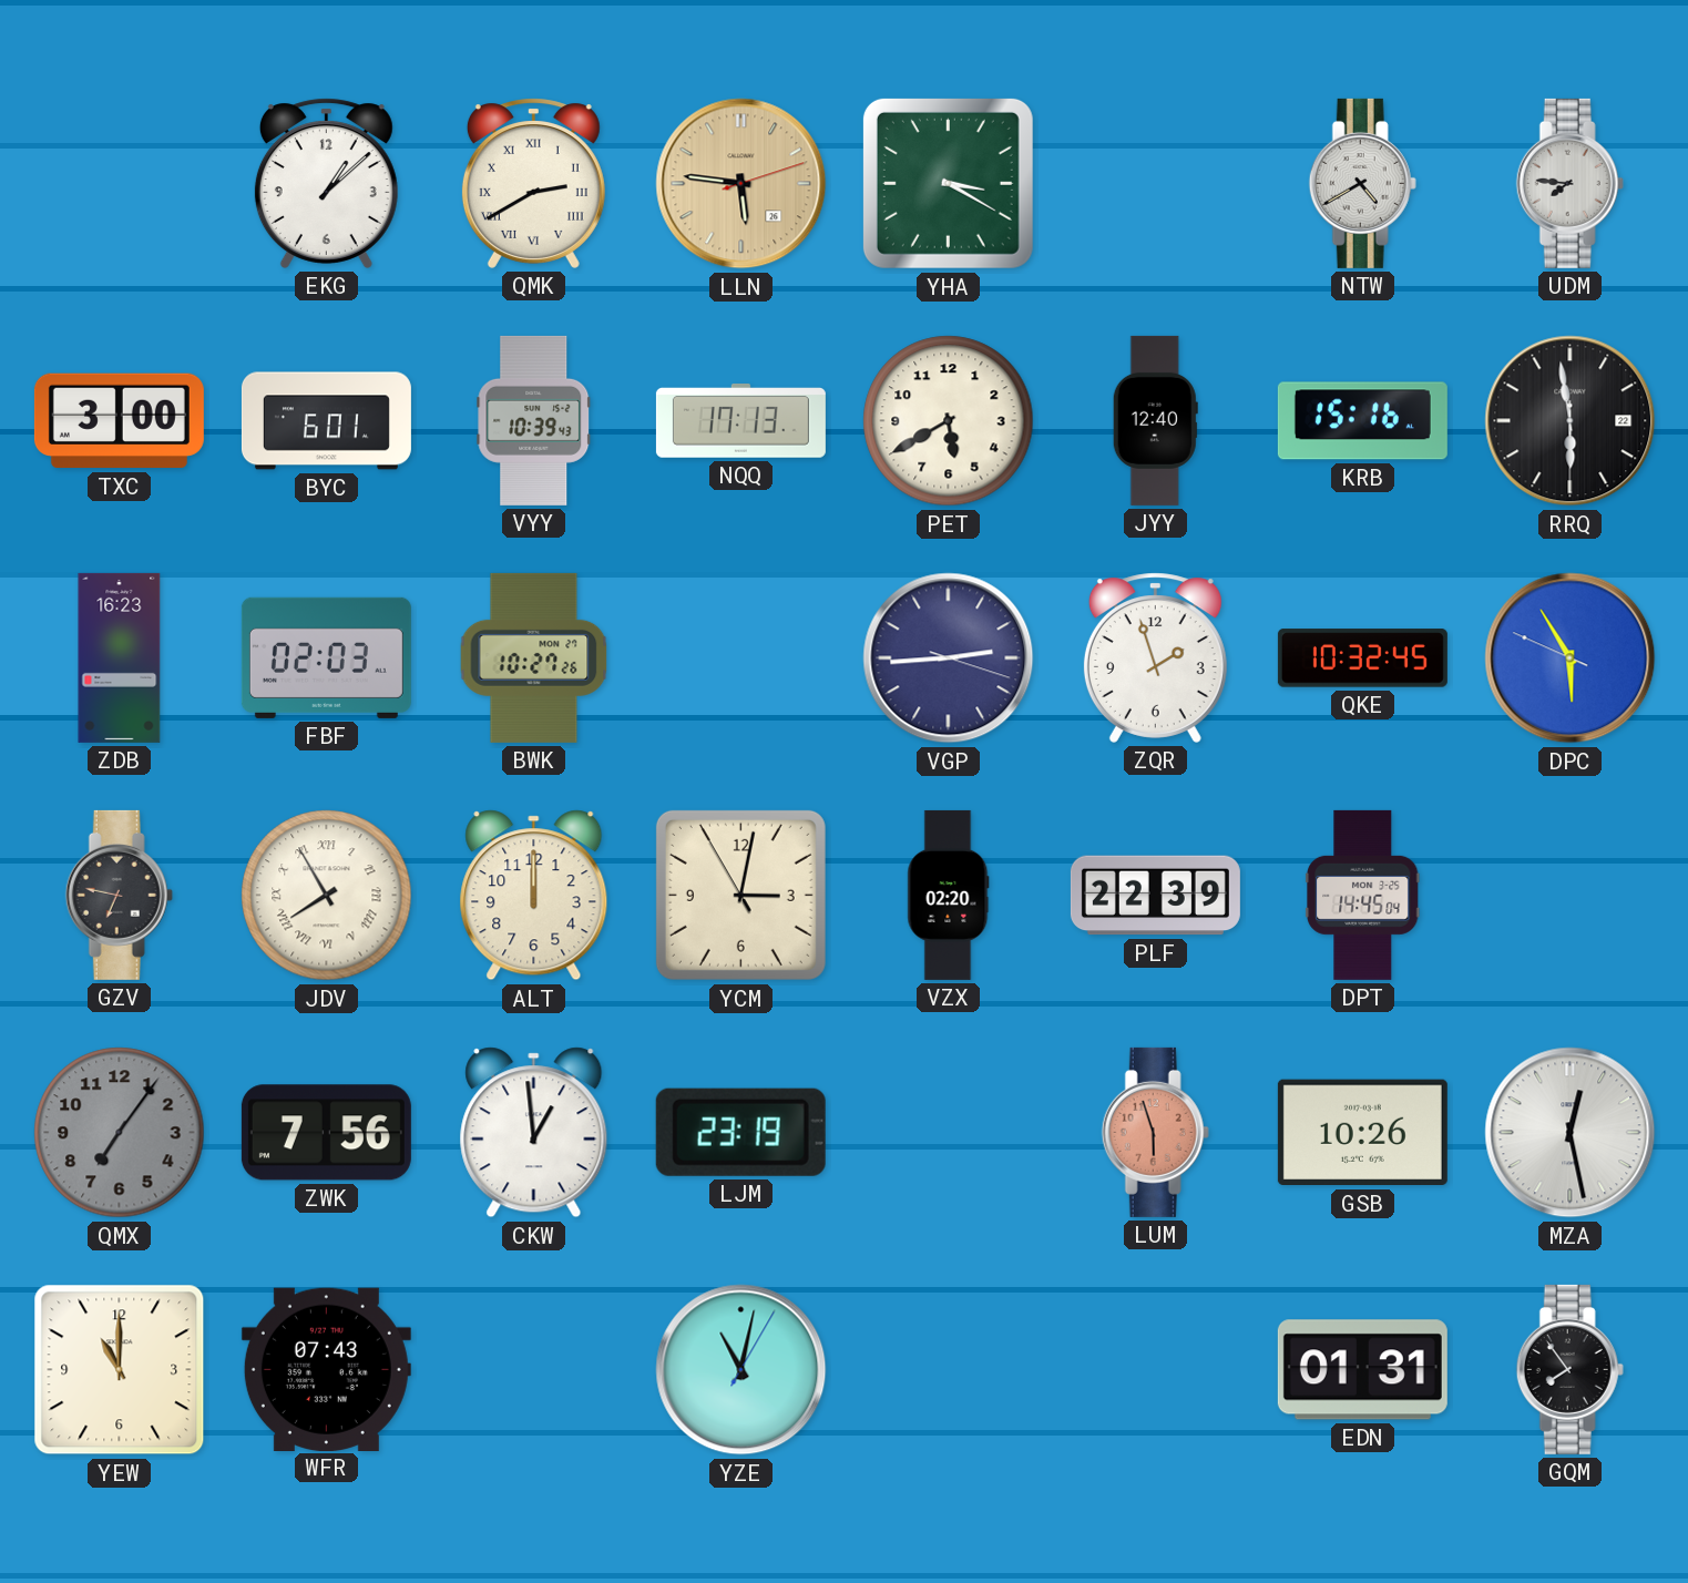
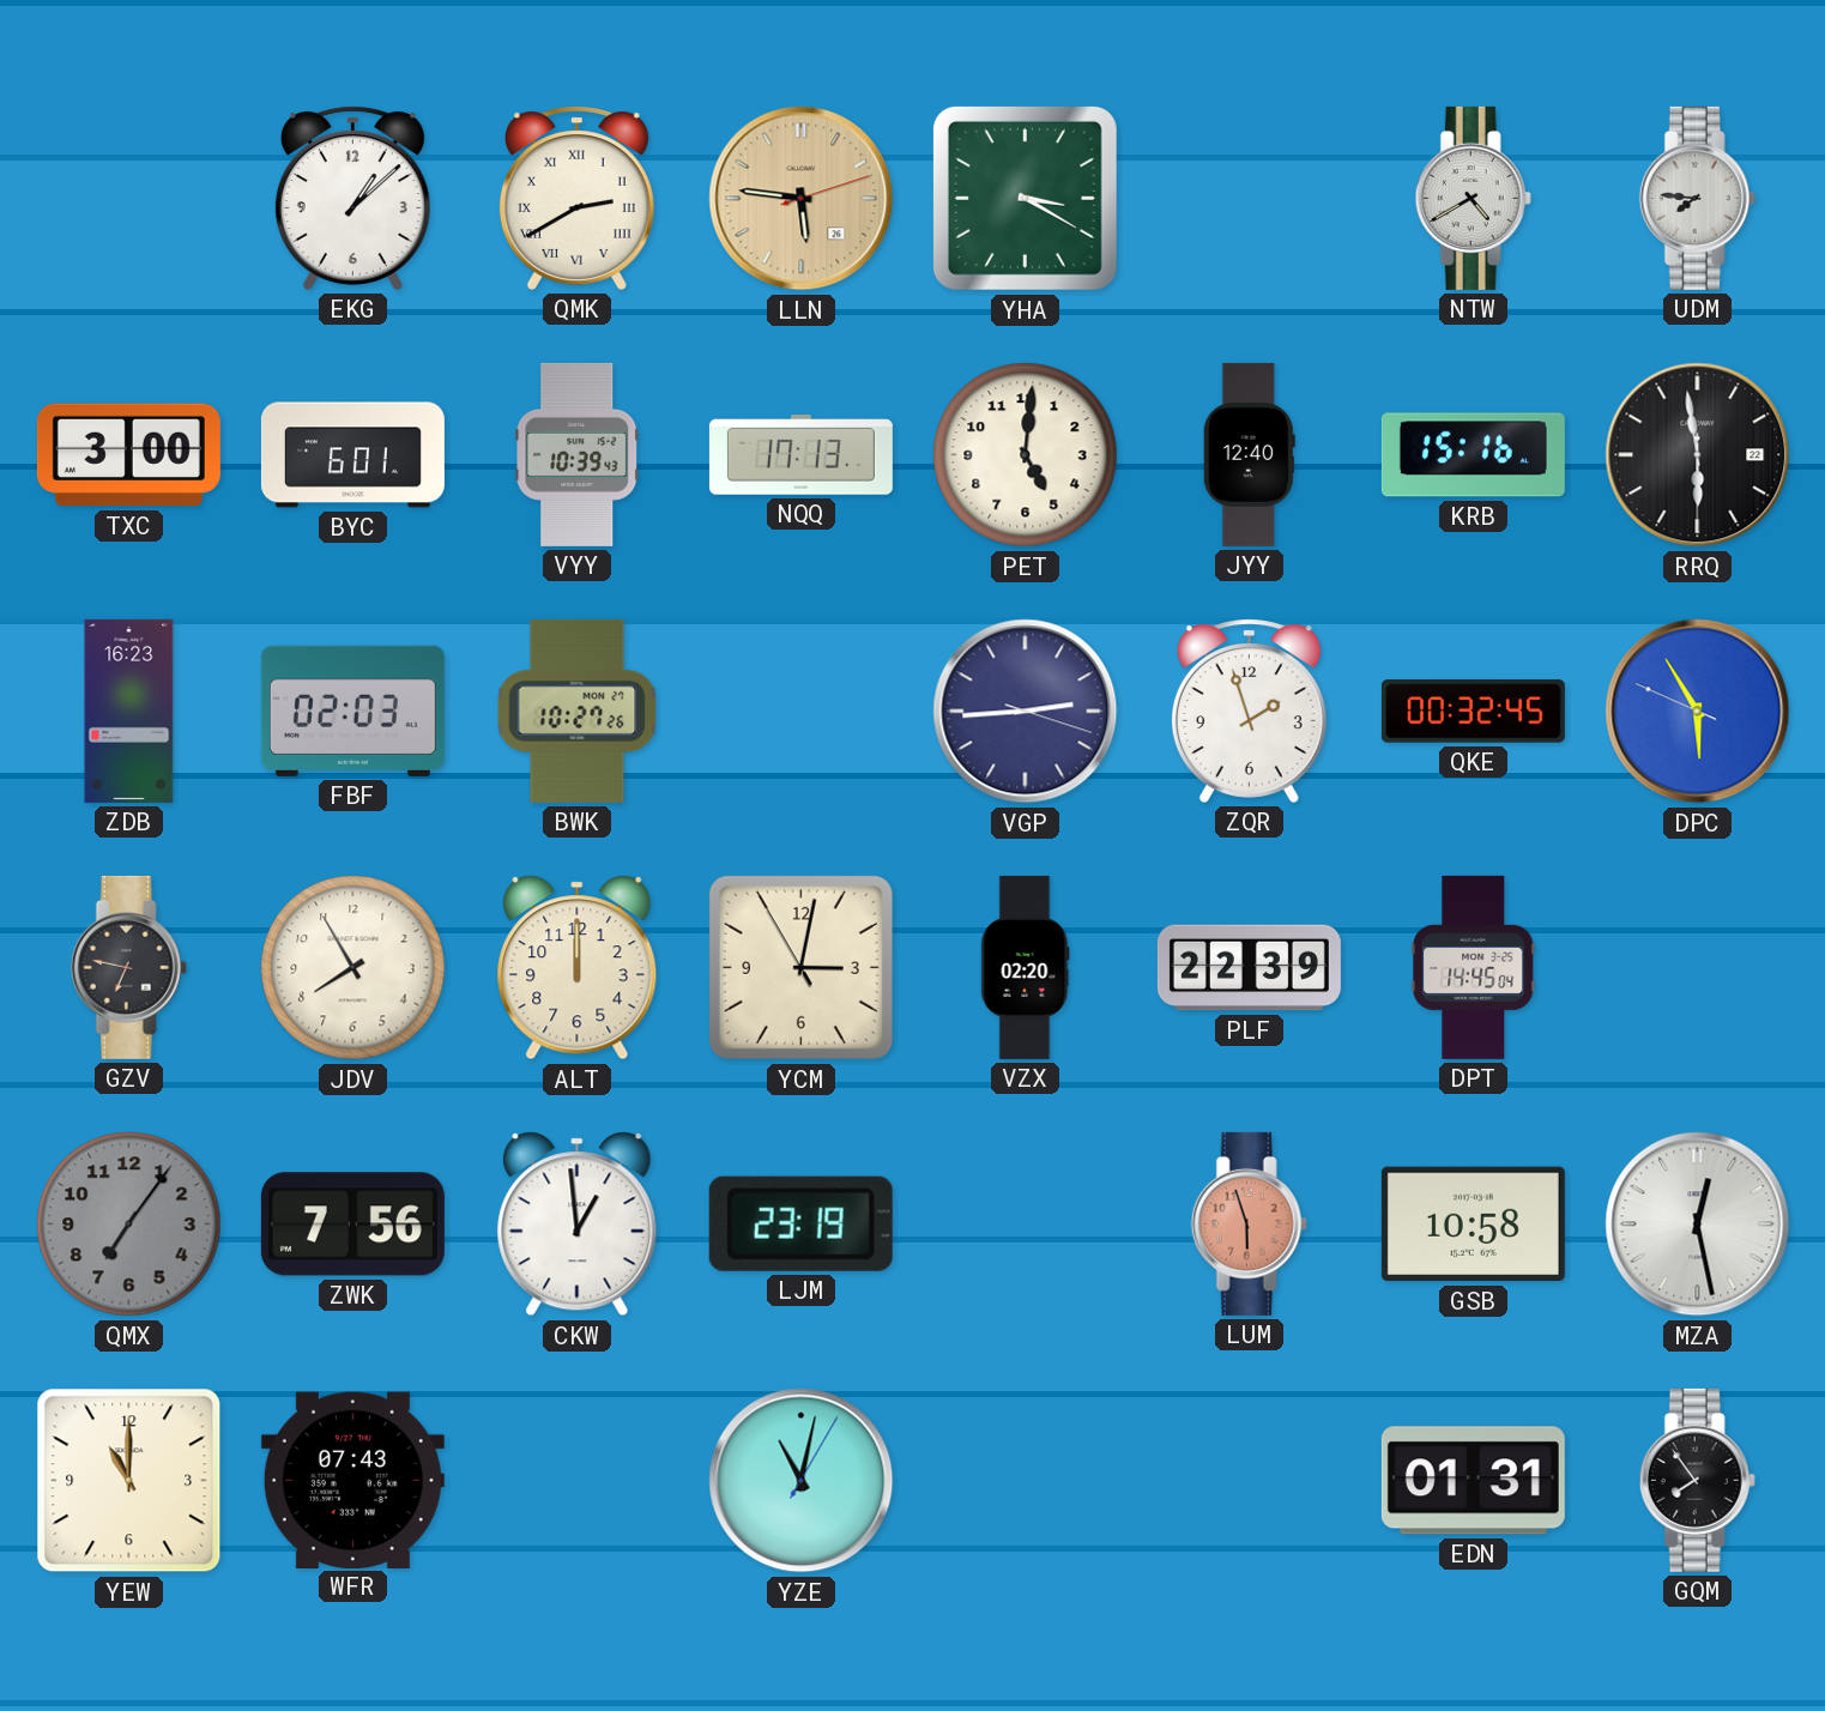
PET: 5:40 -> 5:01
QKE: 10:32 -> 00:32
JDV numerals: Roman -> Arabic
GSB: 10:26 -> 10:58
